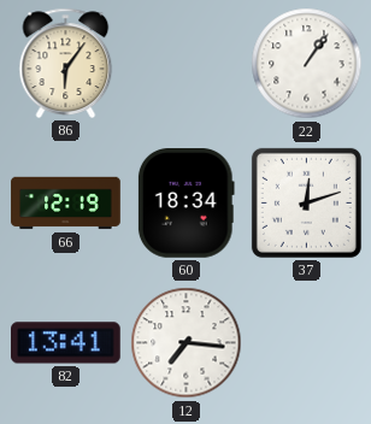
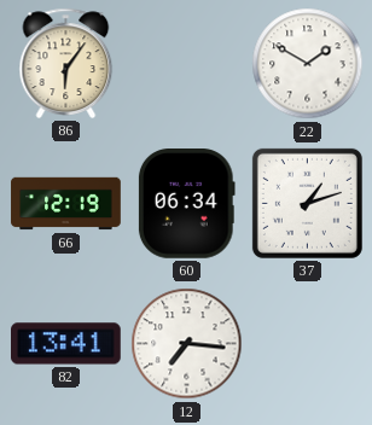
22: 1:06 -> 1:50
60: 18:34 -> 06:34
37: 12:12 -> 1:12
